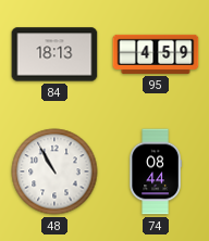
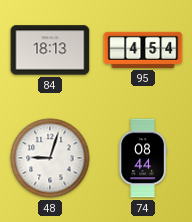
95: 4:59 -> 4:54
48: 10:55 -> 9:03
